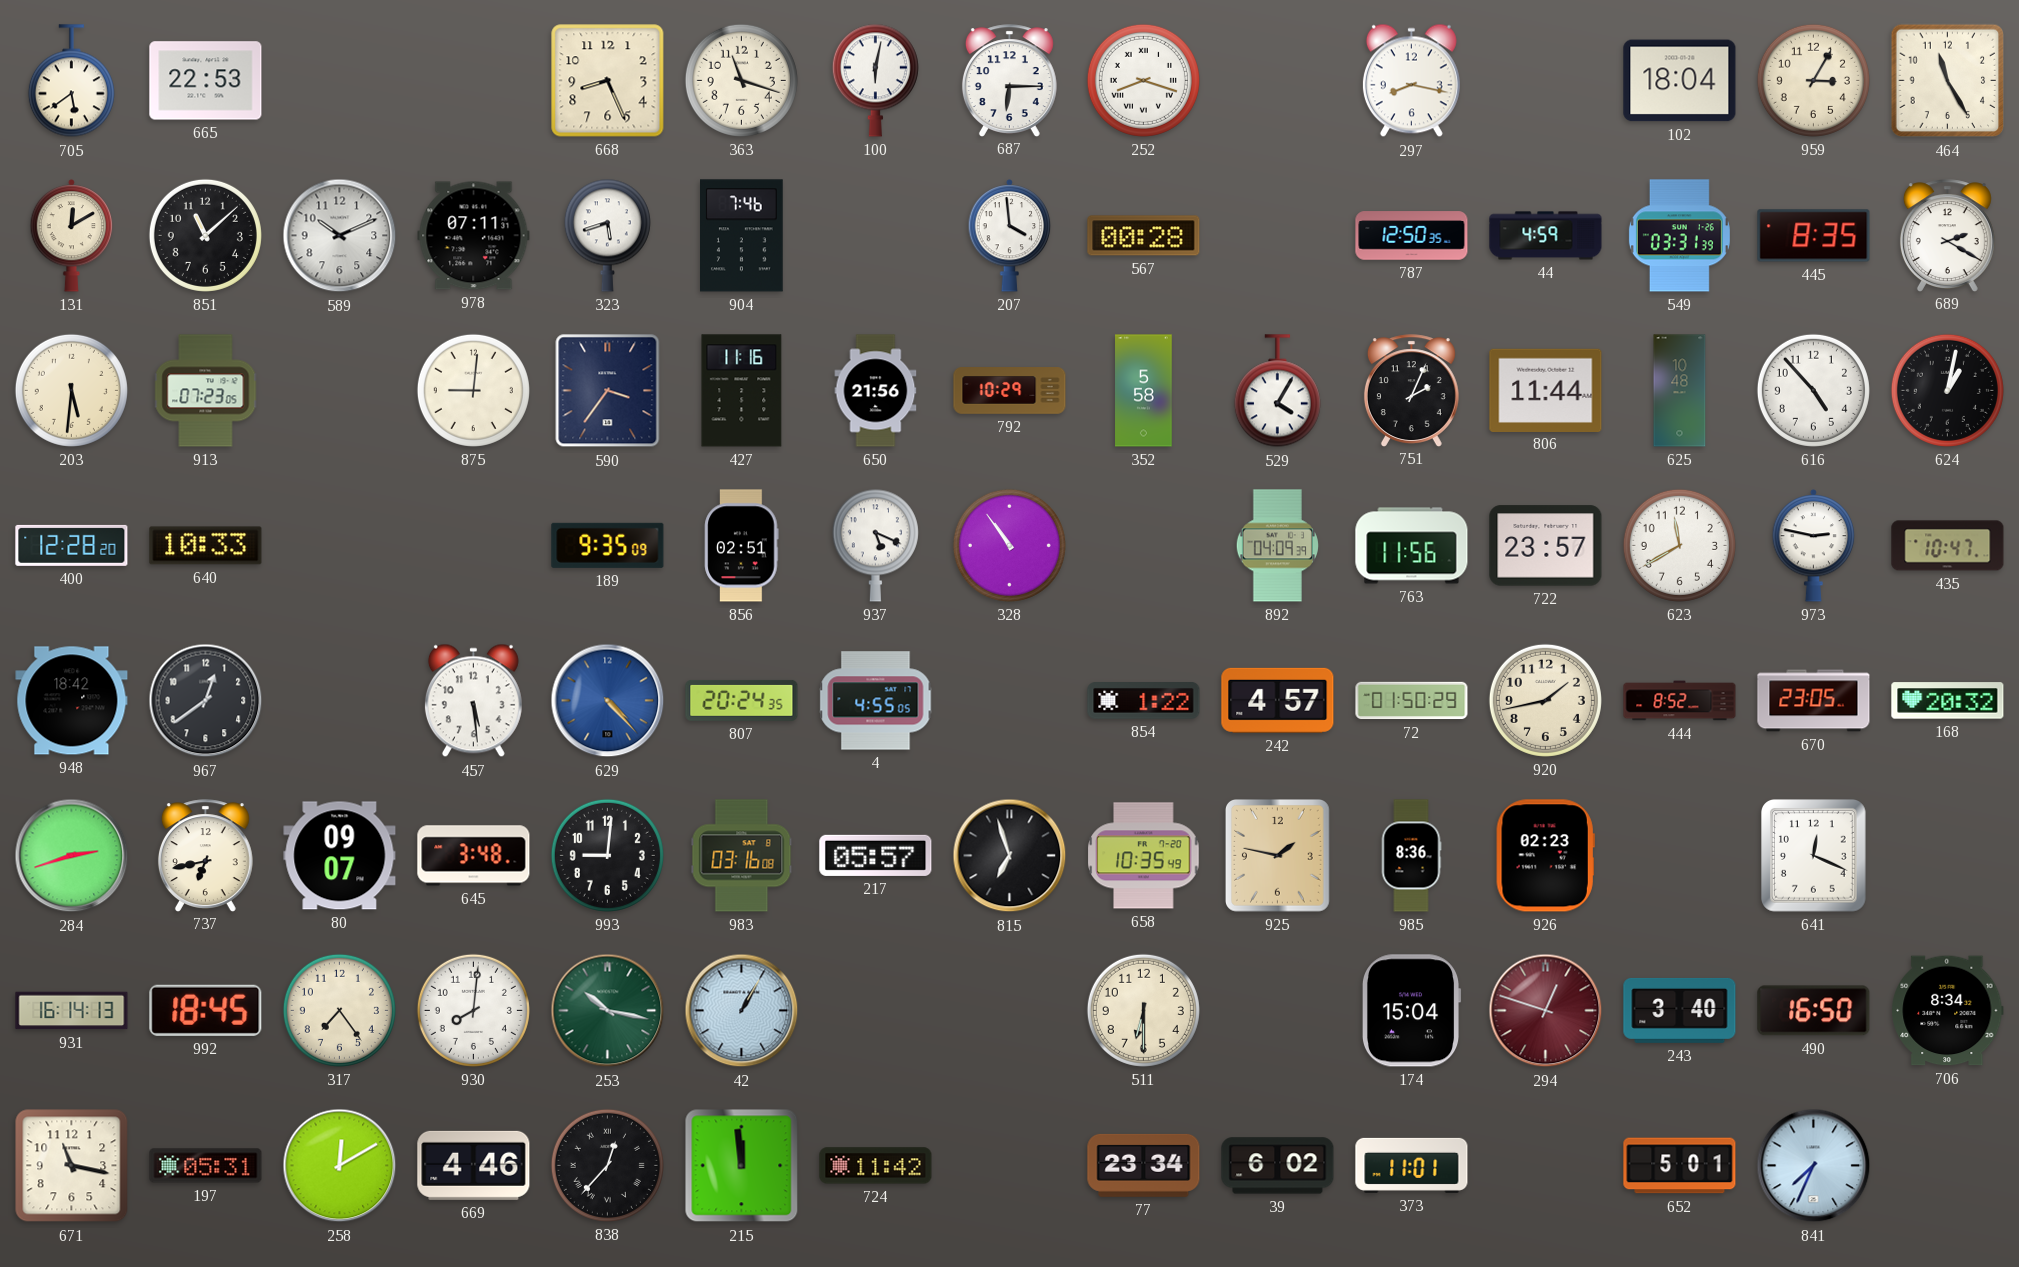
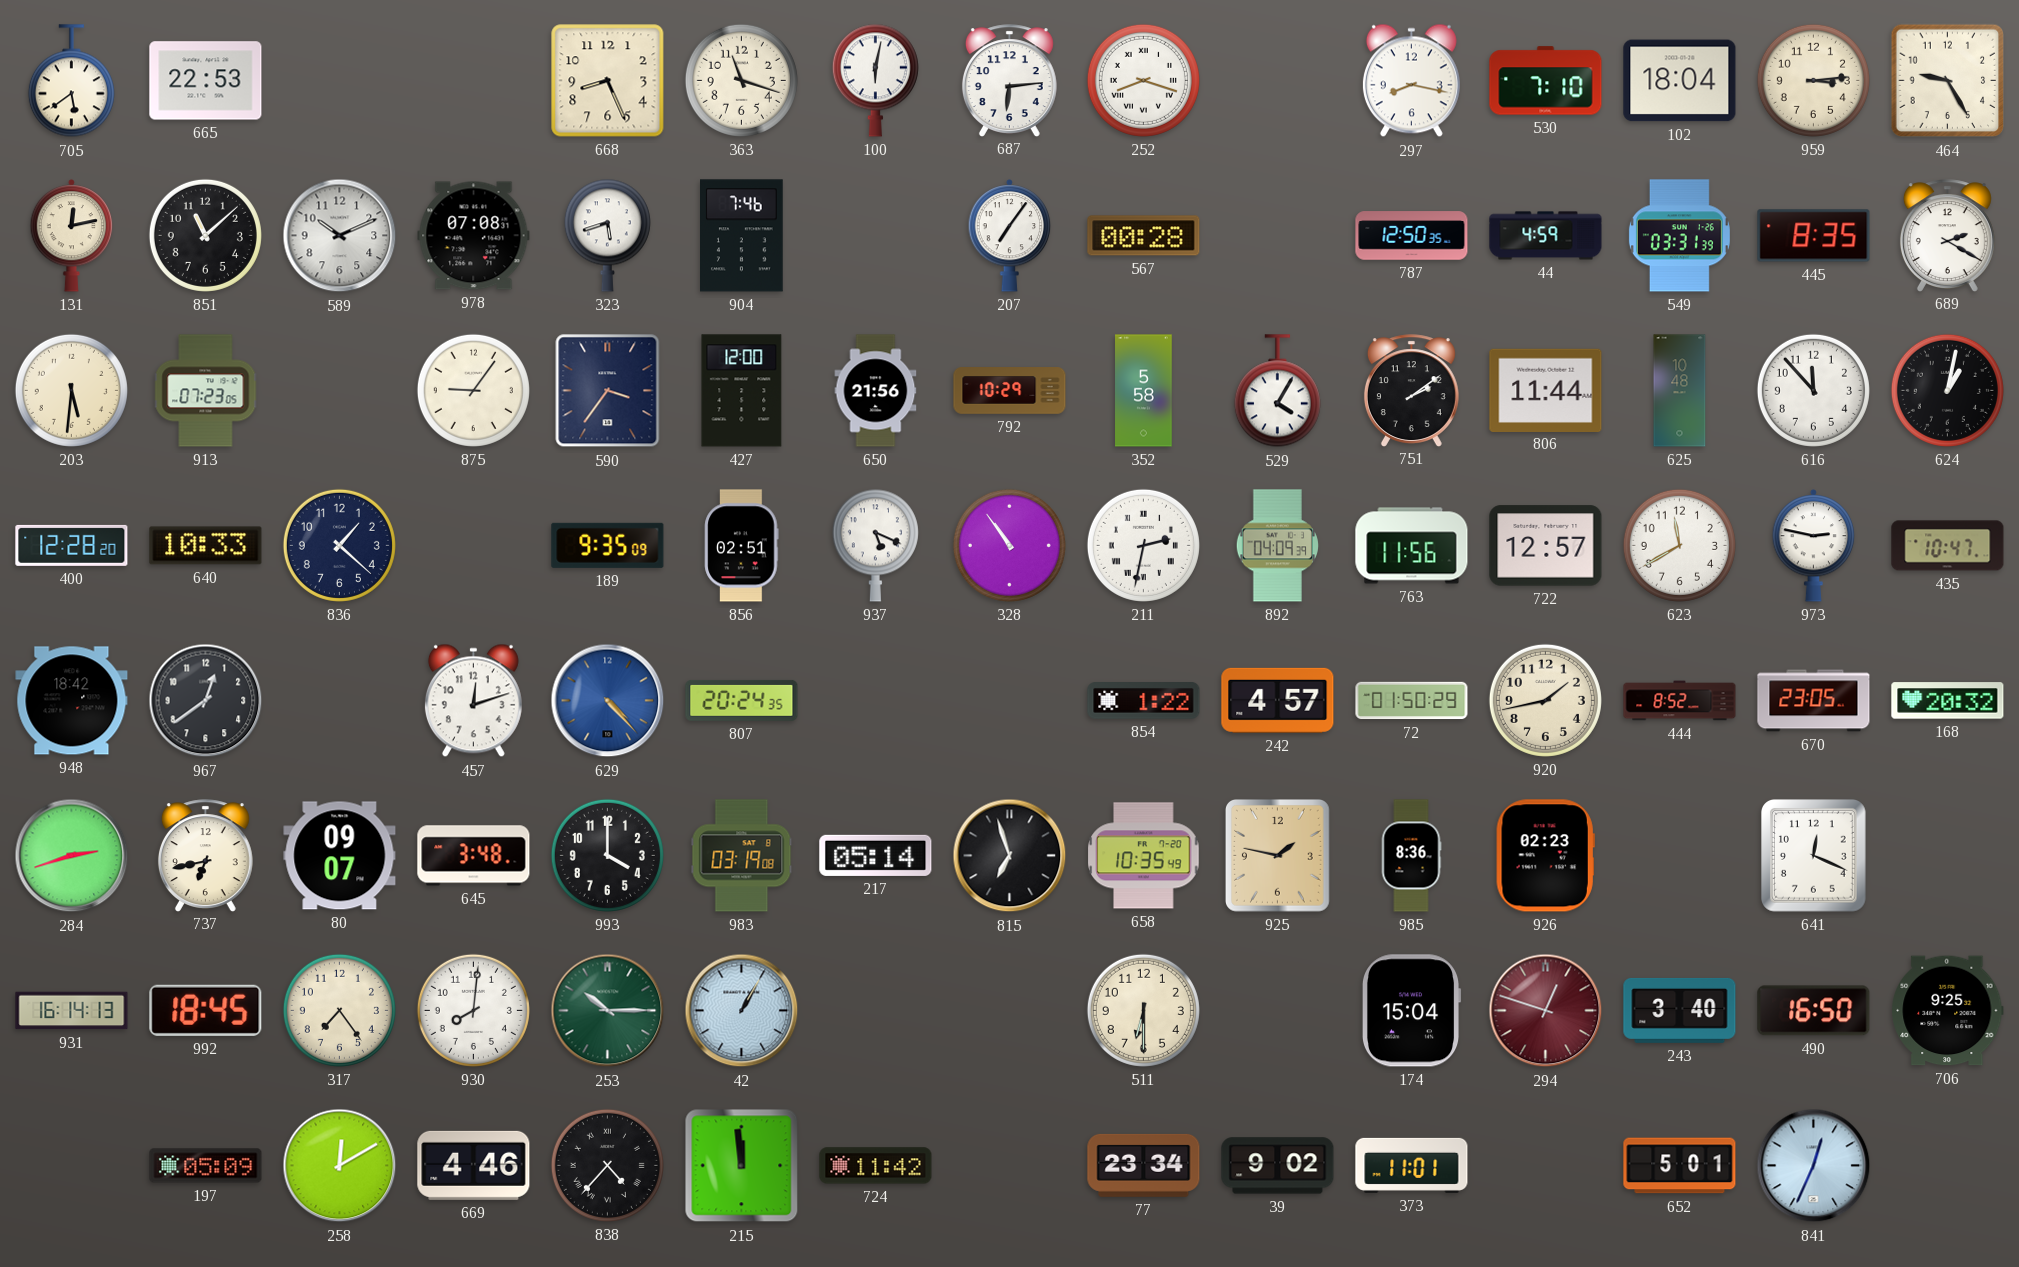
687: 6:15 -> 6:14
530: none -> 7:10
959: 3:05 -> 3:14
464: 11:25 -> 9:25
131: 12:10 -> 12:13
978: 07:11 -> 07:08
207: 3:59 -> 7:06
875: 9:01 -> 9:06
427: 11:16 -> 12:00
751: 2:04 -> 2:09
616: 4:53 -> 11:53
836: none -> 1:22
211: none -> 2:32
722: 23:57 -> 12:57
457: 5:29 -> 12:12
4: 4:55 -> none
993: 9:01 -> 4:00
983: 03:16 -> 03:19
217: 05:57 -> 05:14
253: 10:17 -> 10:15
706: 8:34 -> 9:25
671: 11:17 -> none
197: 05:31 -> 05:09
838: 12:37 -> 4:37
39: 6:02 -> 9:02
841: 7:34 -> 12:34
